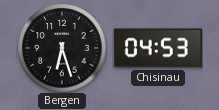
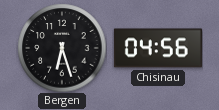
Chisinau: 04:53 -> 04:56
